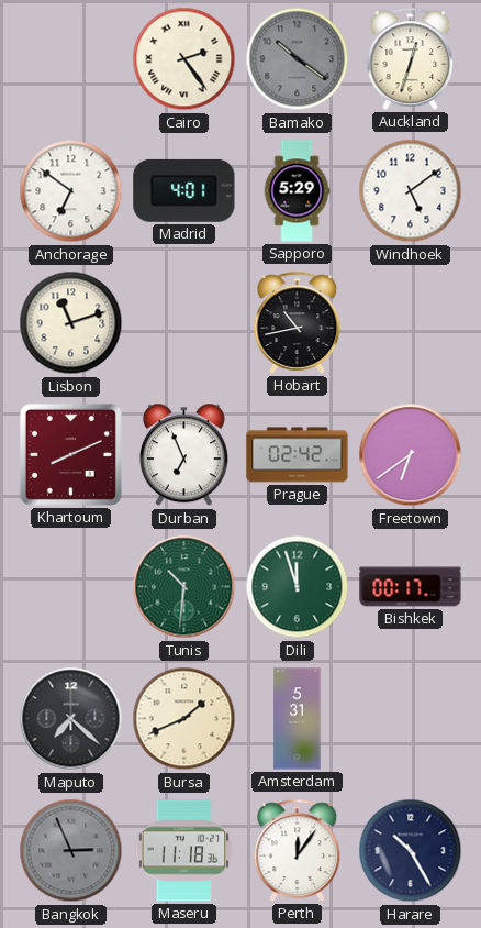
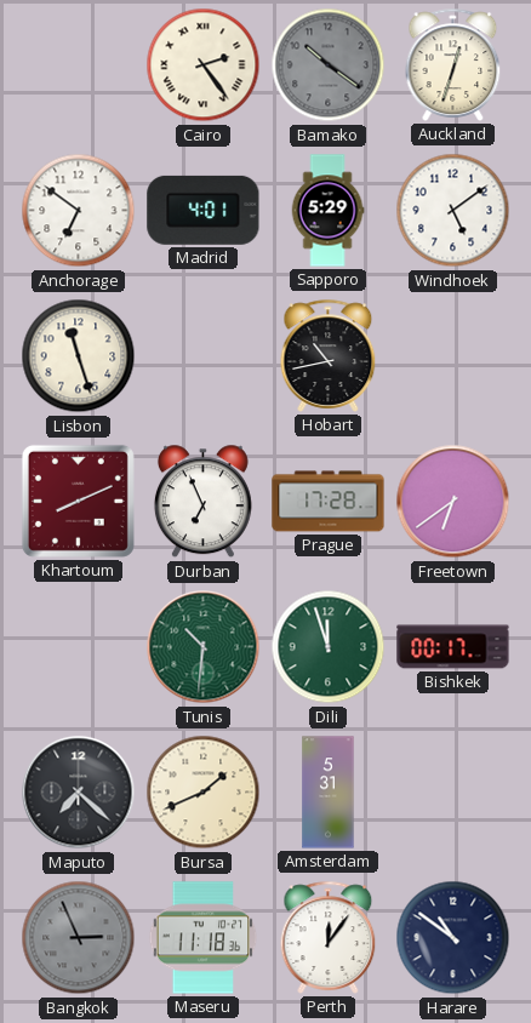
Lisbon: 11:12 -> 11:27
Prague: 02:42 -> 17:28
Harare: 10:25 -> 10:51
